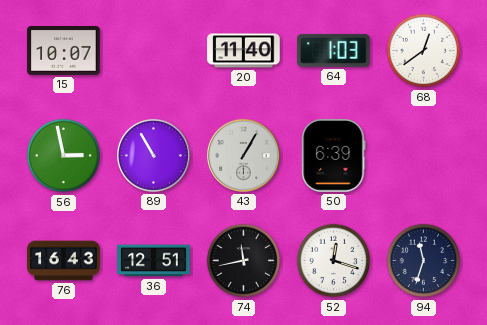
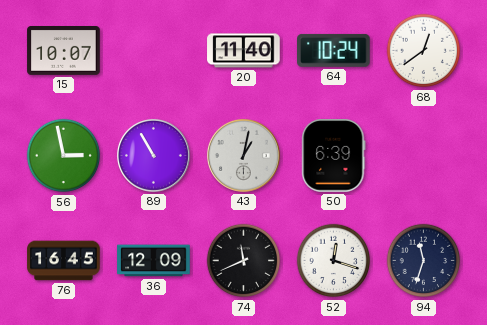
64: 1:03 -> 10:24
43: 1:05 -> 1:02
76: 16:43 -> 16:45
36: 12:51 -> 12:09
74: 11:43 -> 11:41
